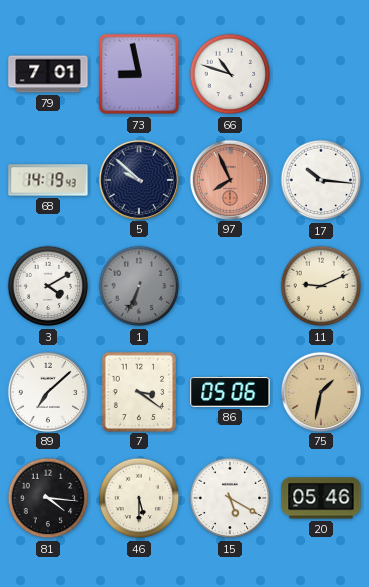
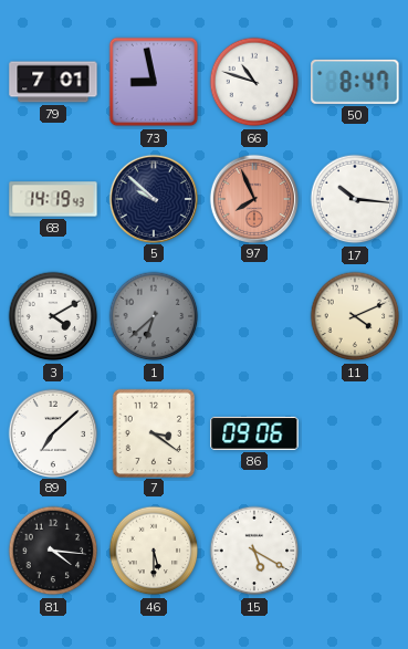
50: none -> 8:47
1: 6:34 -> 6:38
11: 9:11 -> 4:11
86: 05:06 -> 09:06
75: 1:32 -> none
20: 05:46 -> none
